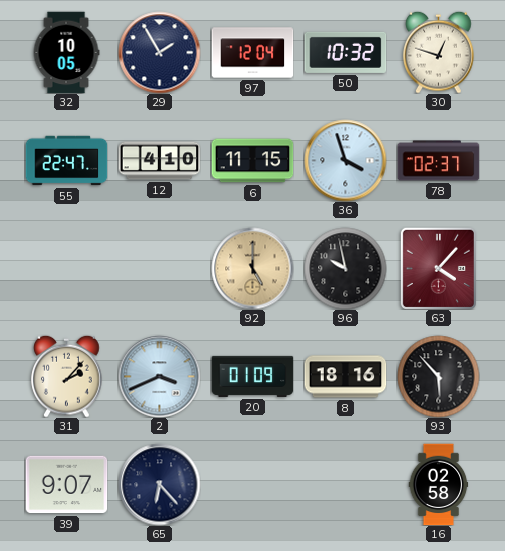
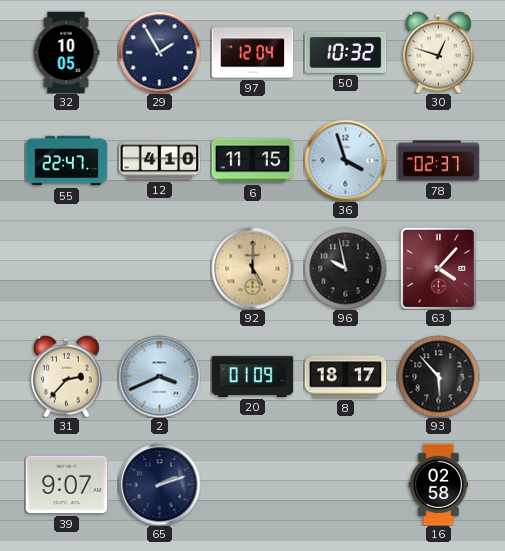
31: 2:07 -> 2:37
8: 18:16 -> 18:17
65: 6:23 -> 2:12
